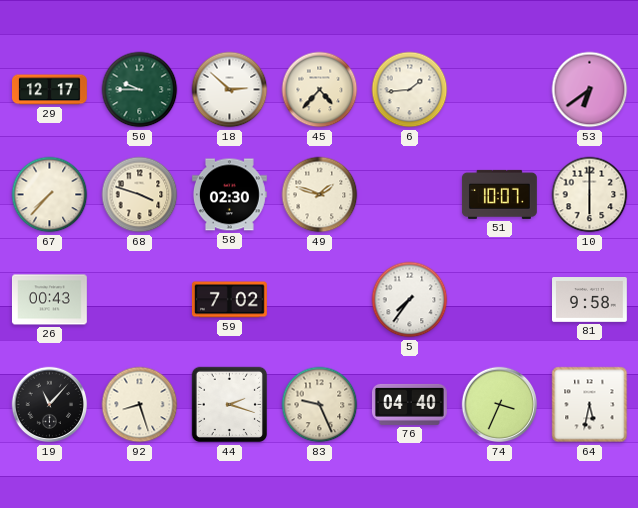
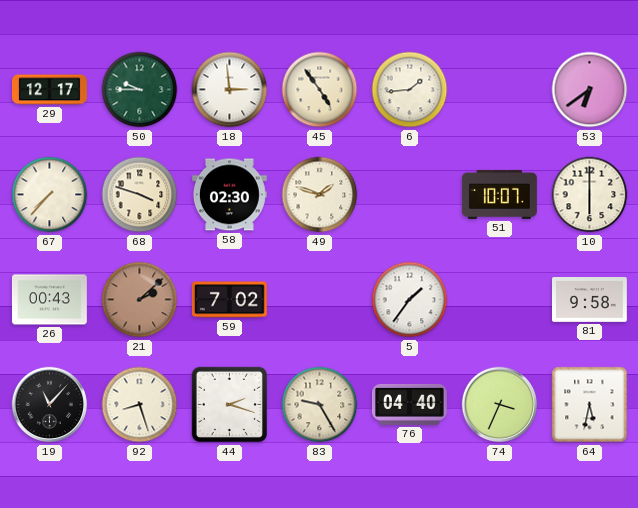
18: 2:52 -> 2:59
45: 4:37 -> 4:54
21: none -> 2:08
5: 7:36 -> 1:36
83: 9:26 -> 9:25
